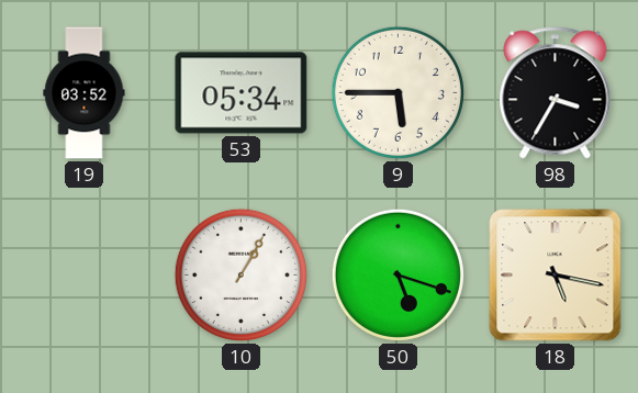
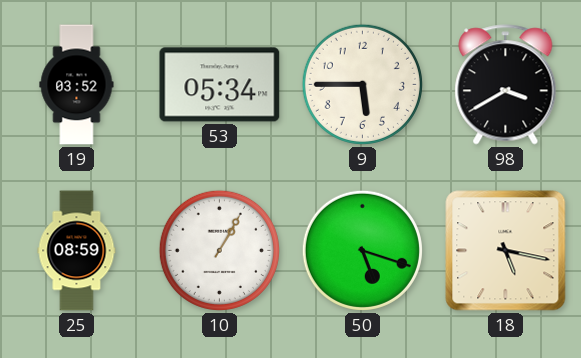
98: 3:35 -> 3:40
25: none -> 08:59
